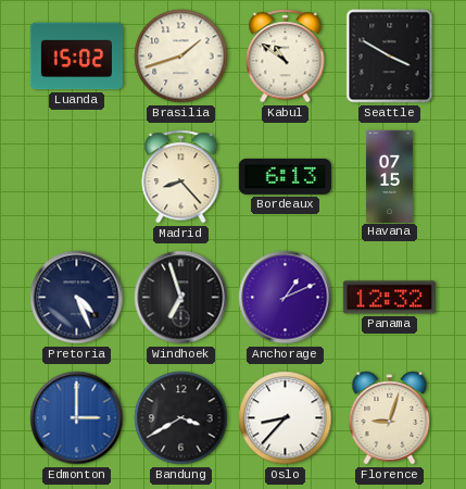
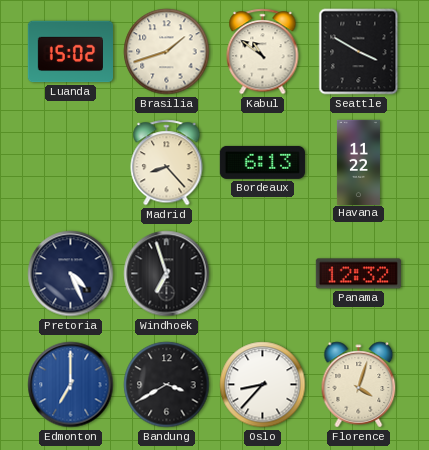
Havana: 07:15 -> 11:22
Anchorage: 1:11 -> none
Edmonton: 3:00 -> 7:00
Florence: 9:03 -> 4:03
